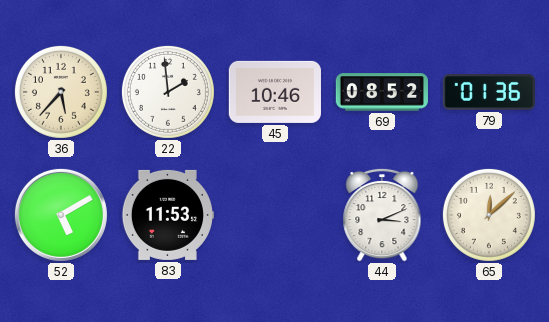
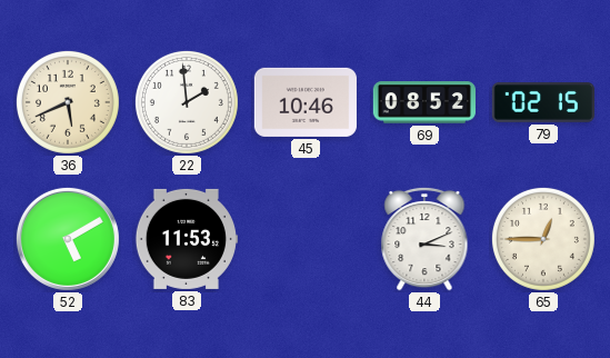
36: 5:37 -> 5:41
79: 01:36 -> 02:15
65: 12:08 -> 12:45
